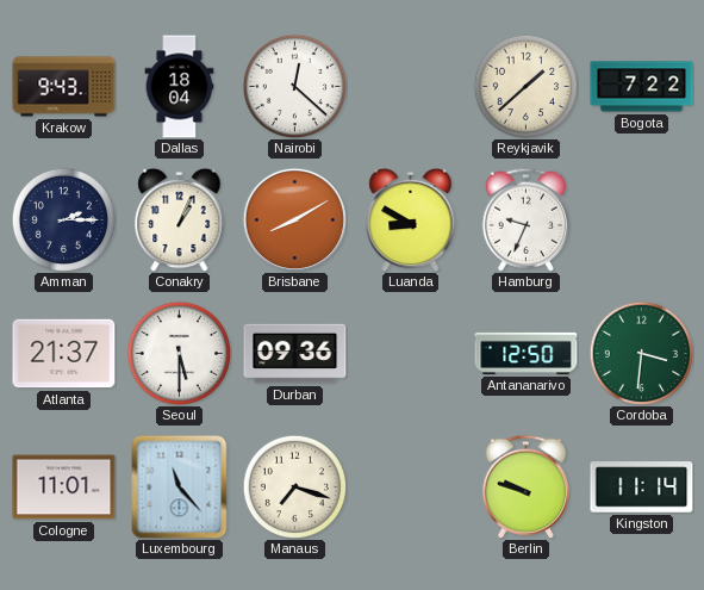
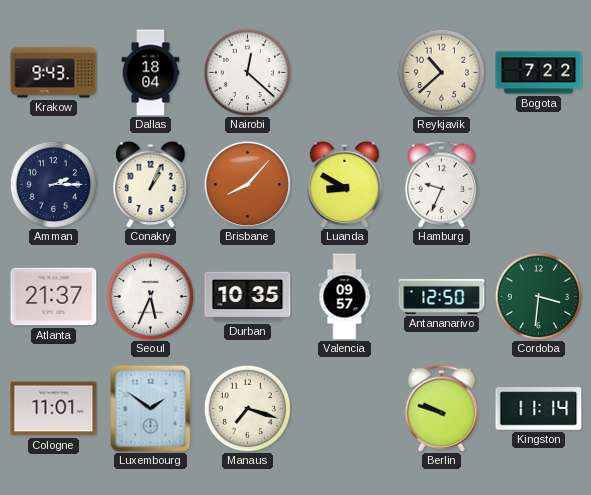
Reykjavik: 1:38 -> 10:38
Brisbane: 8:10 -> 8:07
Seoul: 5:30 -> 5:34
Durban: 09:36 -> 10:35
Valencia: none -> 09:57
Luxembourg: 11:23 -> 1:51
